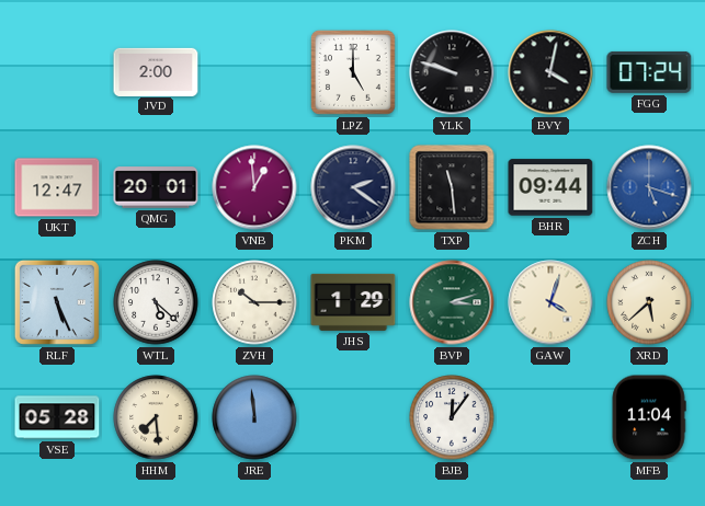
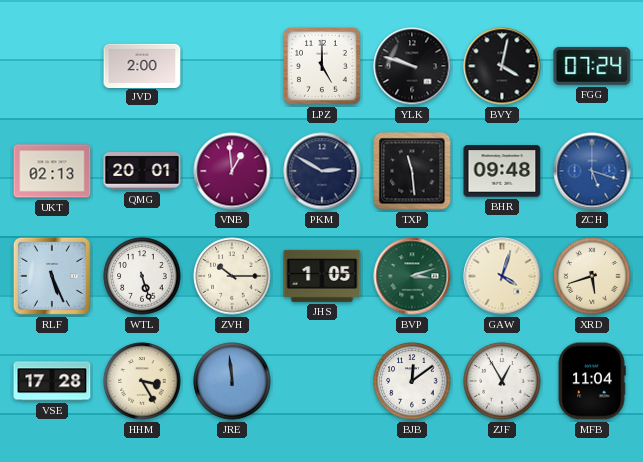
UKT: 12:47 -> 02:13
PKM: 2:21 -> 2:50
BHR: 09:44 -> 09:48
WTL: 5:22 -> 5:27
JHS: 1:29 -> 1:05
XRD: 5:38 -> 5:42
VSE: 05:28 -> 17:28
HHM: 7:29 -> 3:25
BJB: 12:06 -> 12:09
ZJF: none -> 12:55
